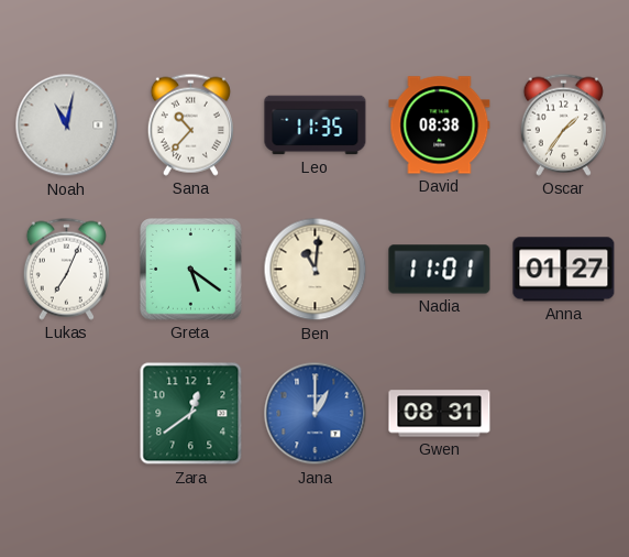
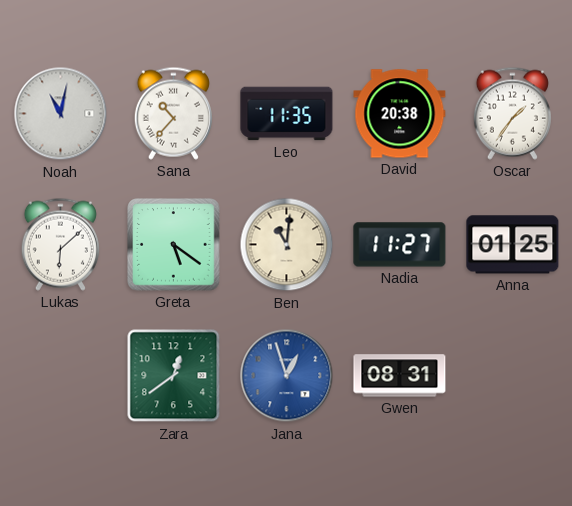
David: 08:38 -> 20:38
Lukas: 7:04 -> 6:08
Nadia: 11:01 -> 11:27
Anna: 01:27 -> 01:25
Jana: 1:00 -> 12:57
